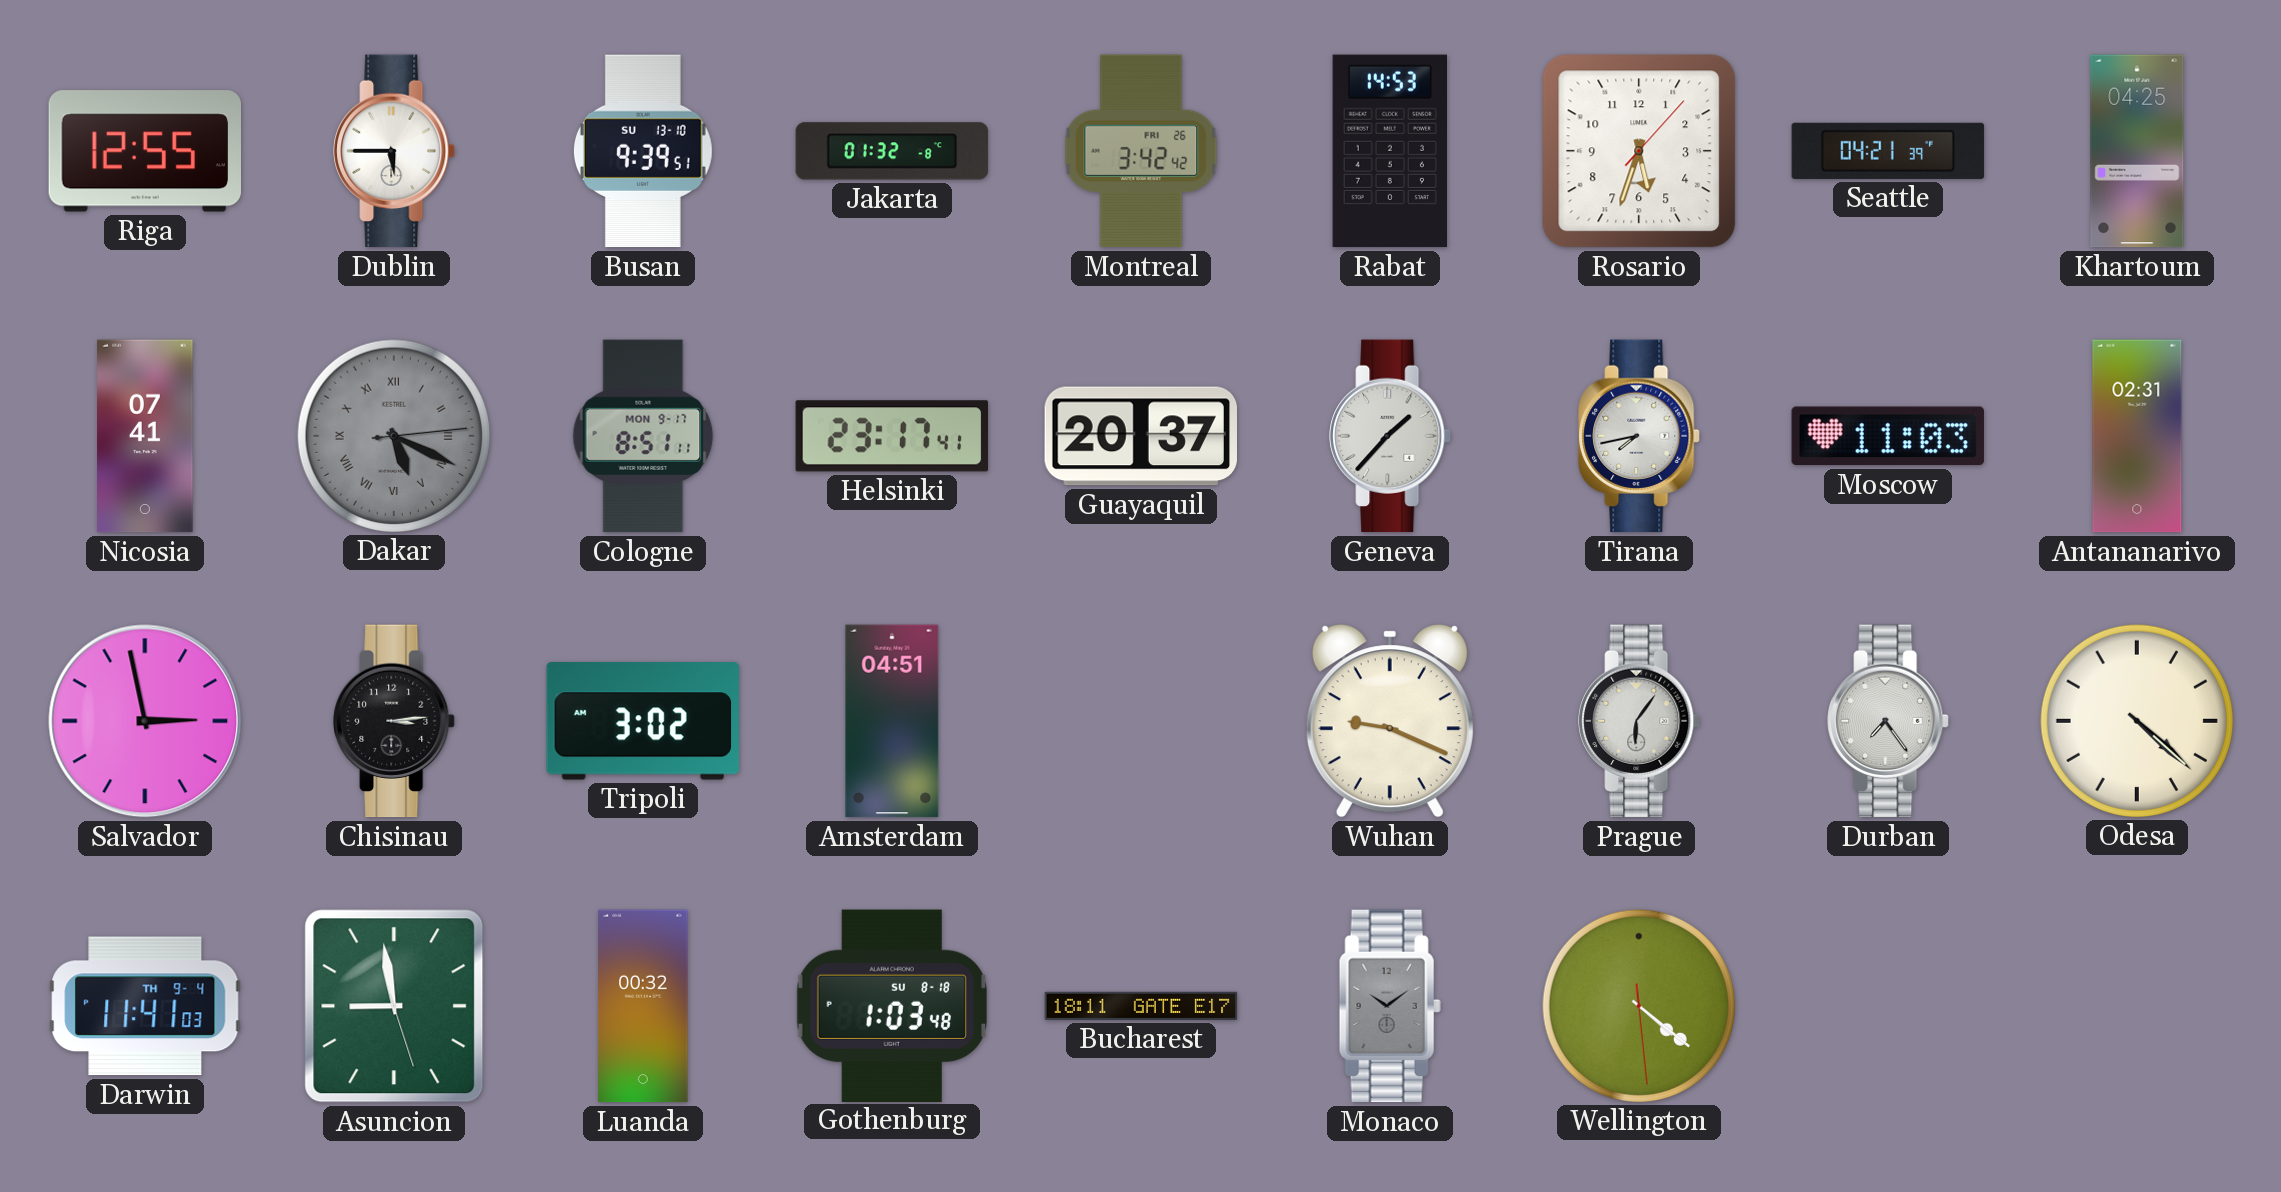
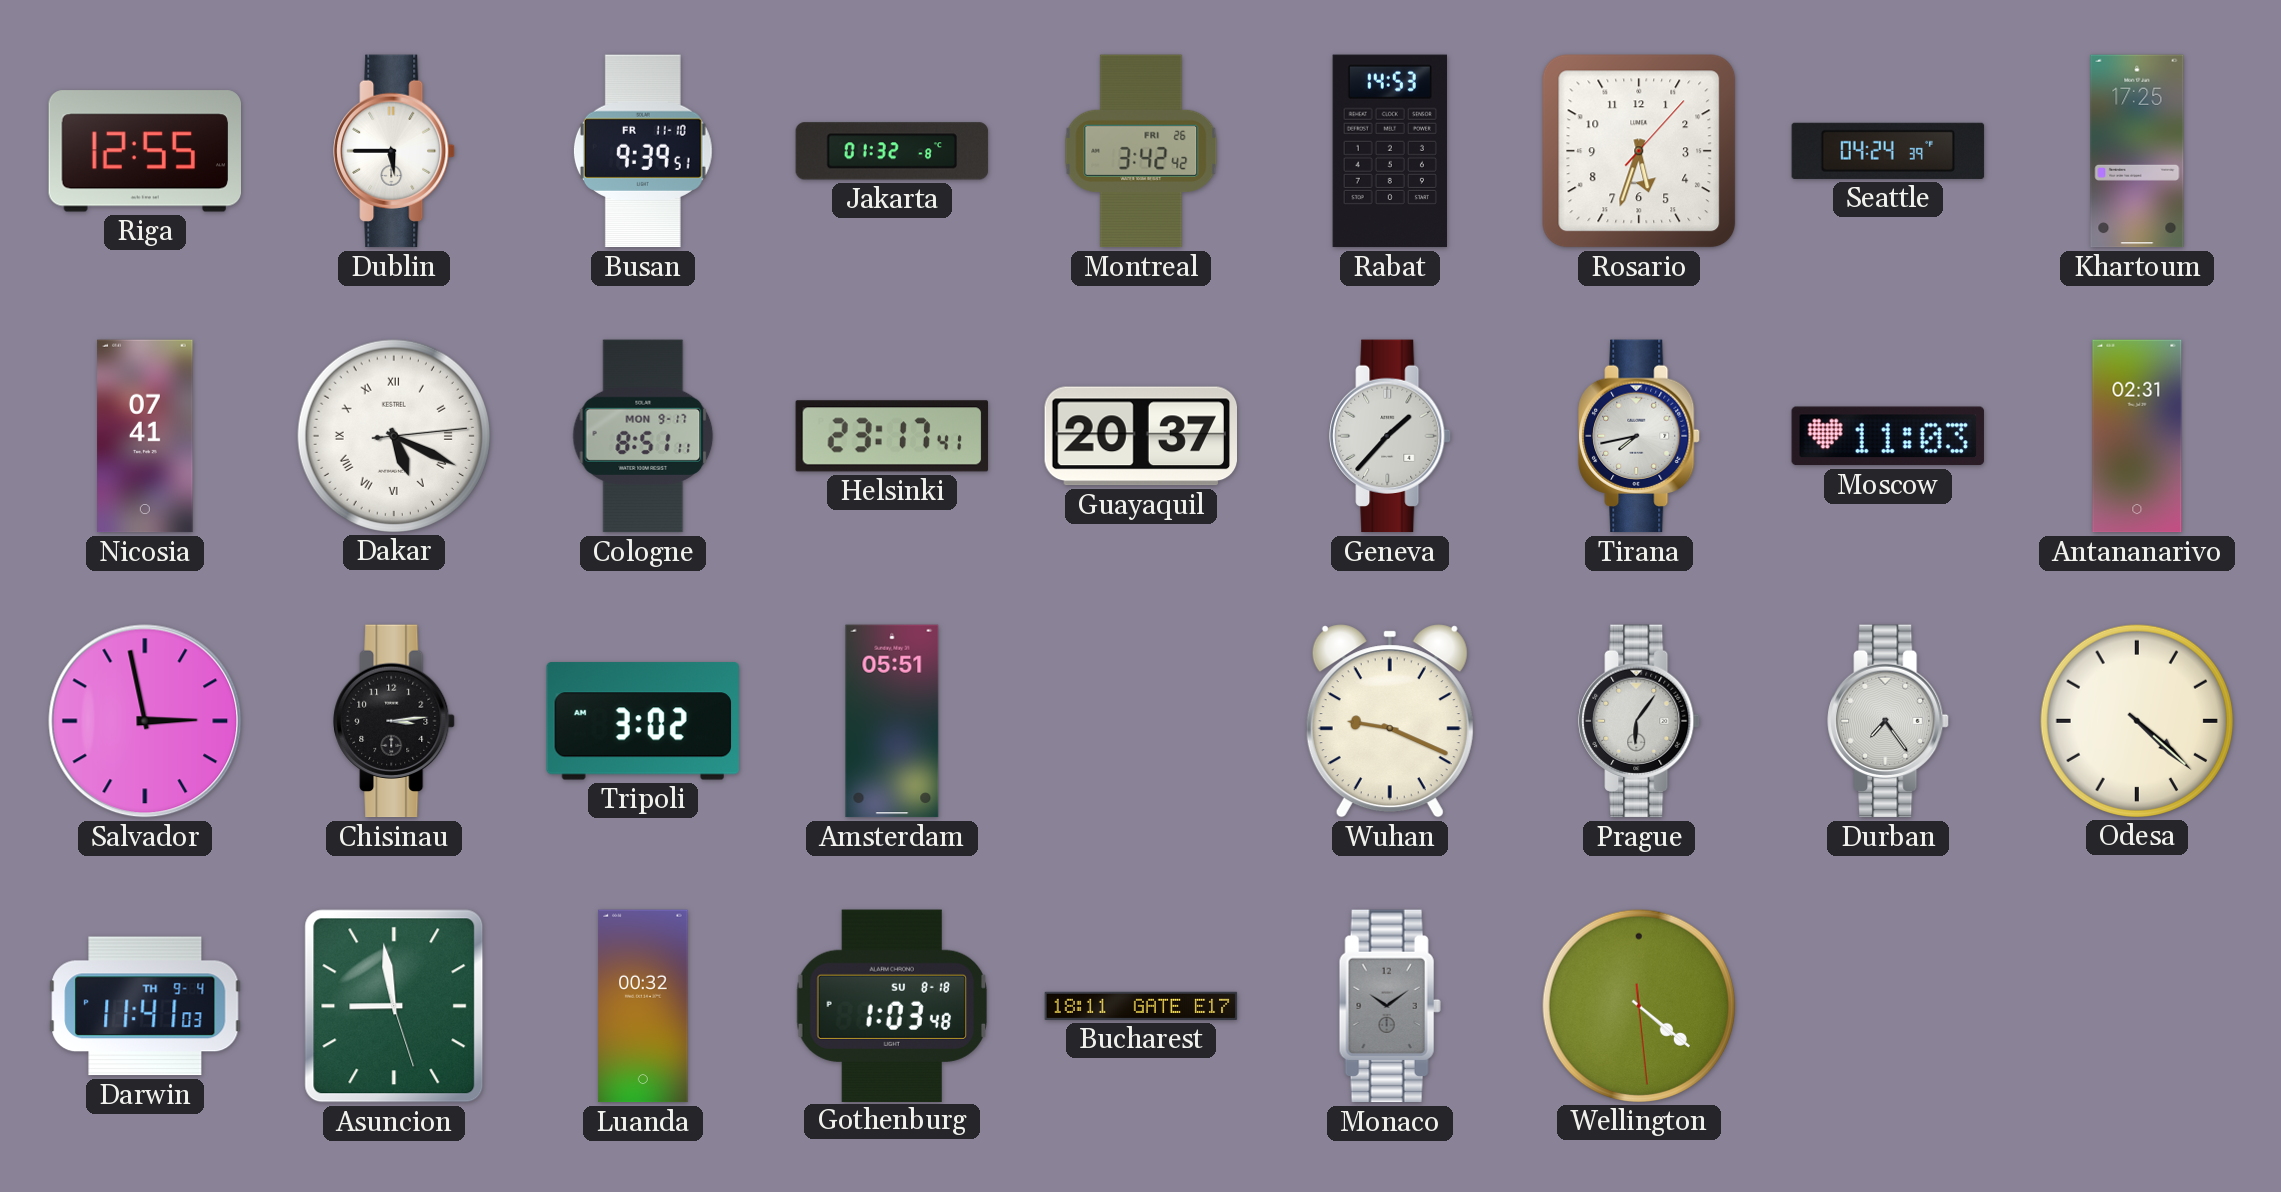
Busan date: SU 13-10 -> FR 11-10
Seattle: 04:21 -> 04:24
Khartoum: 04:25 -> 17:25
Dakar dial: grey -> white
Amsterdam: 04:51 -> 05:51
